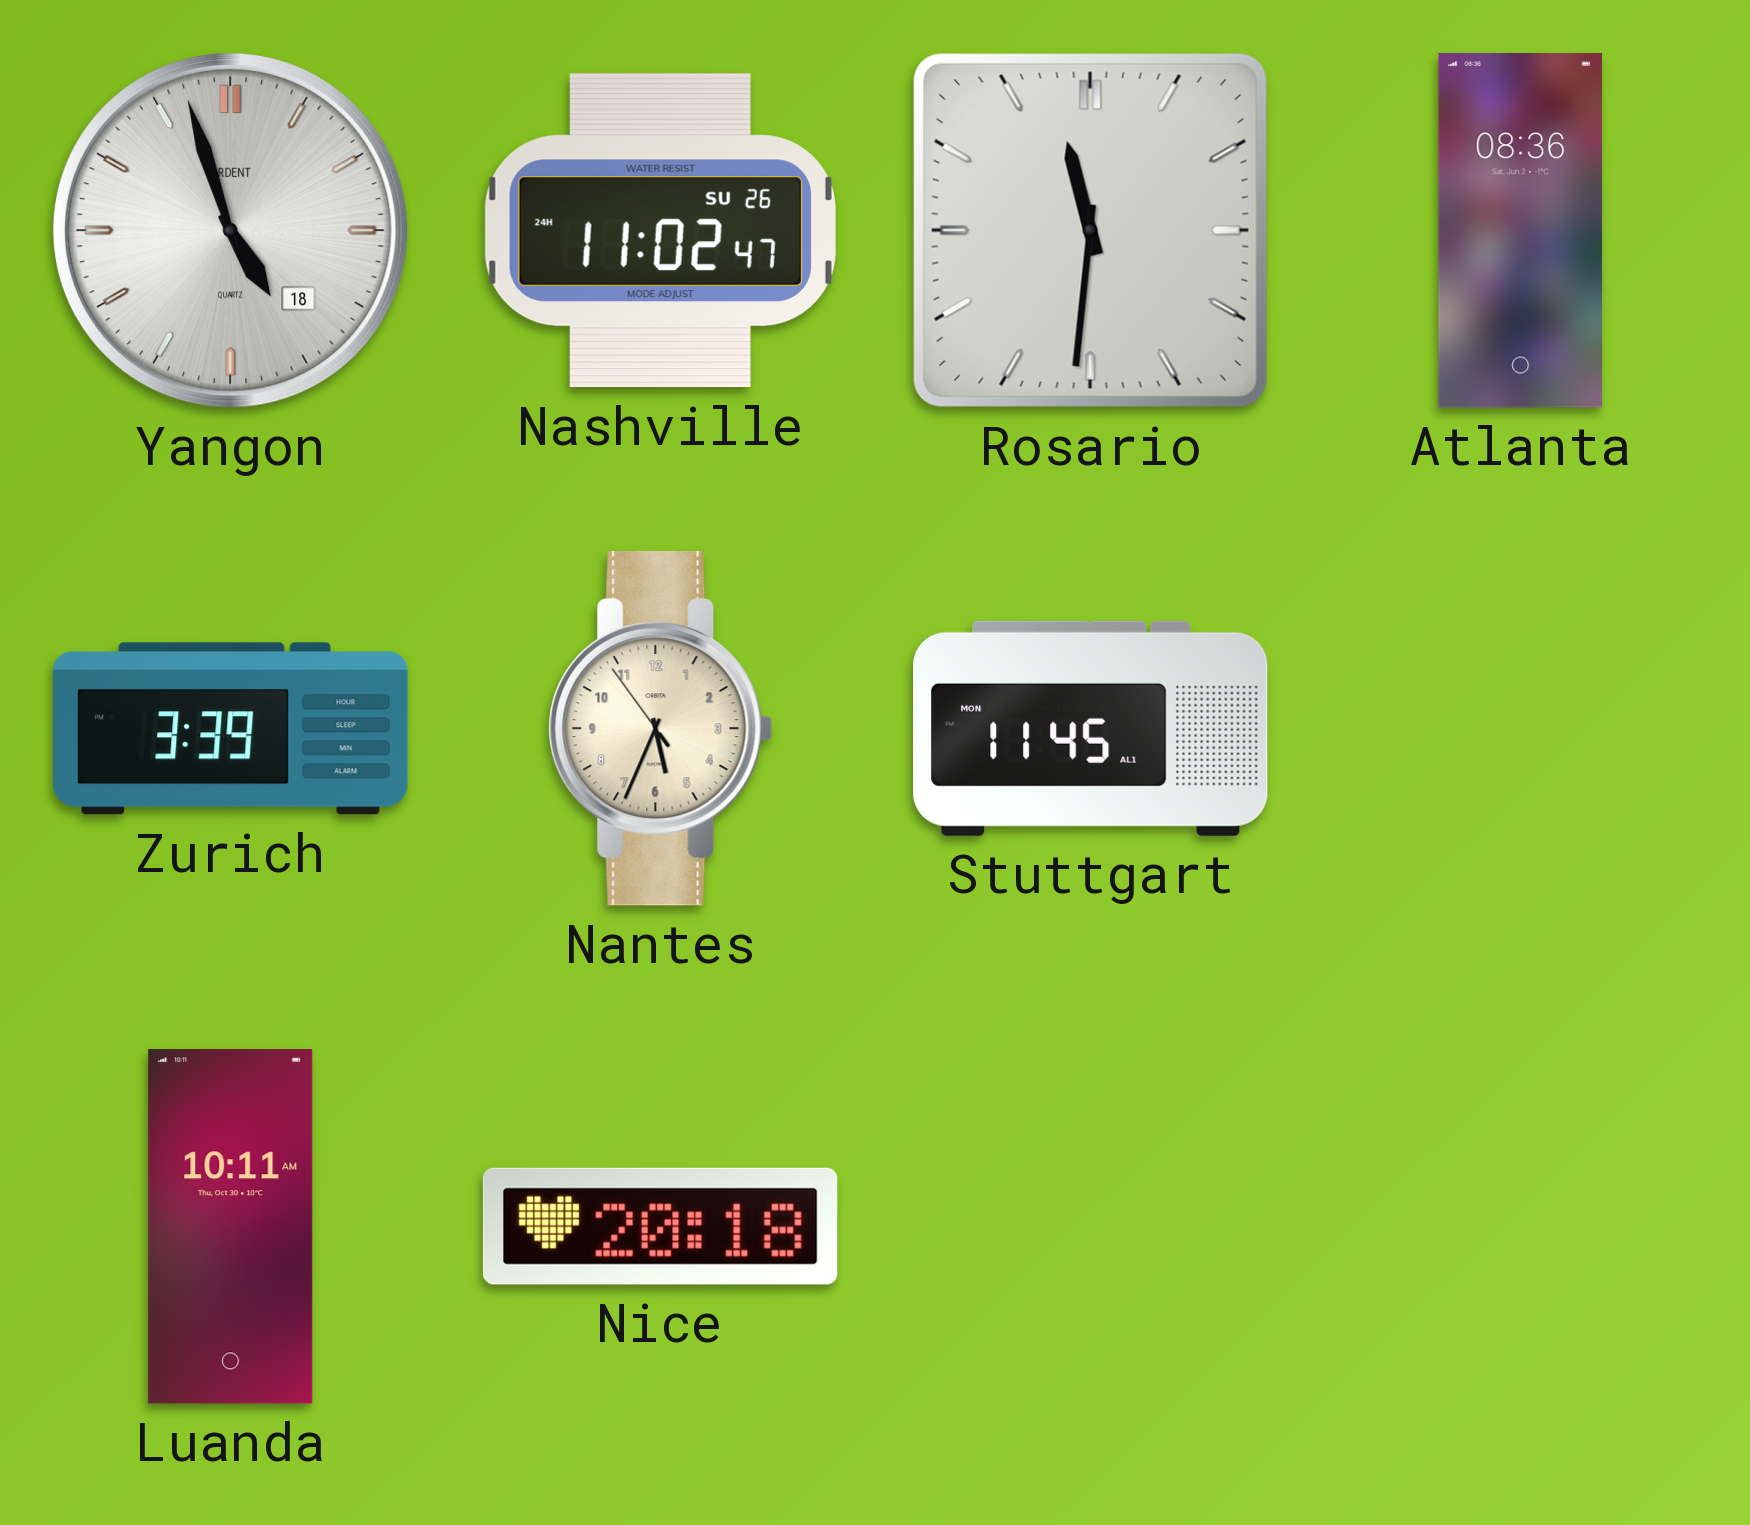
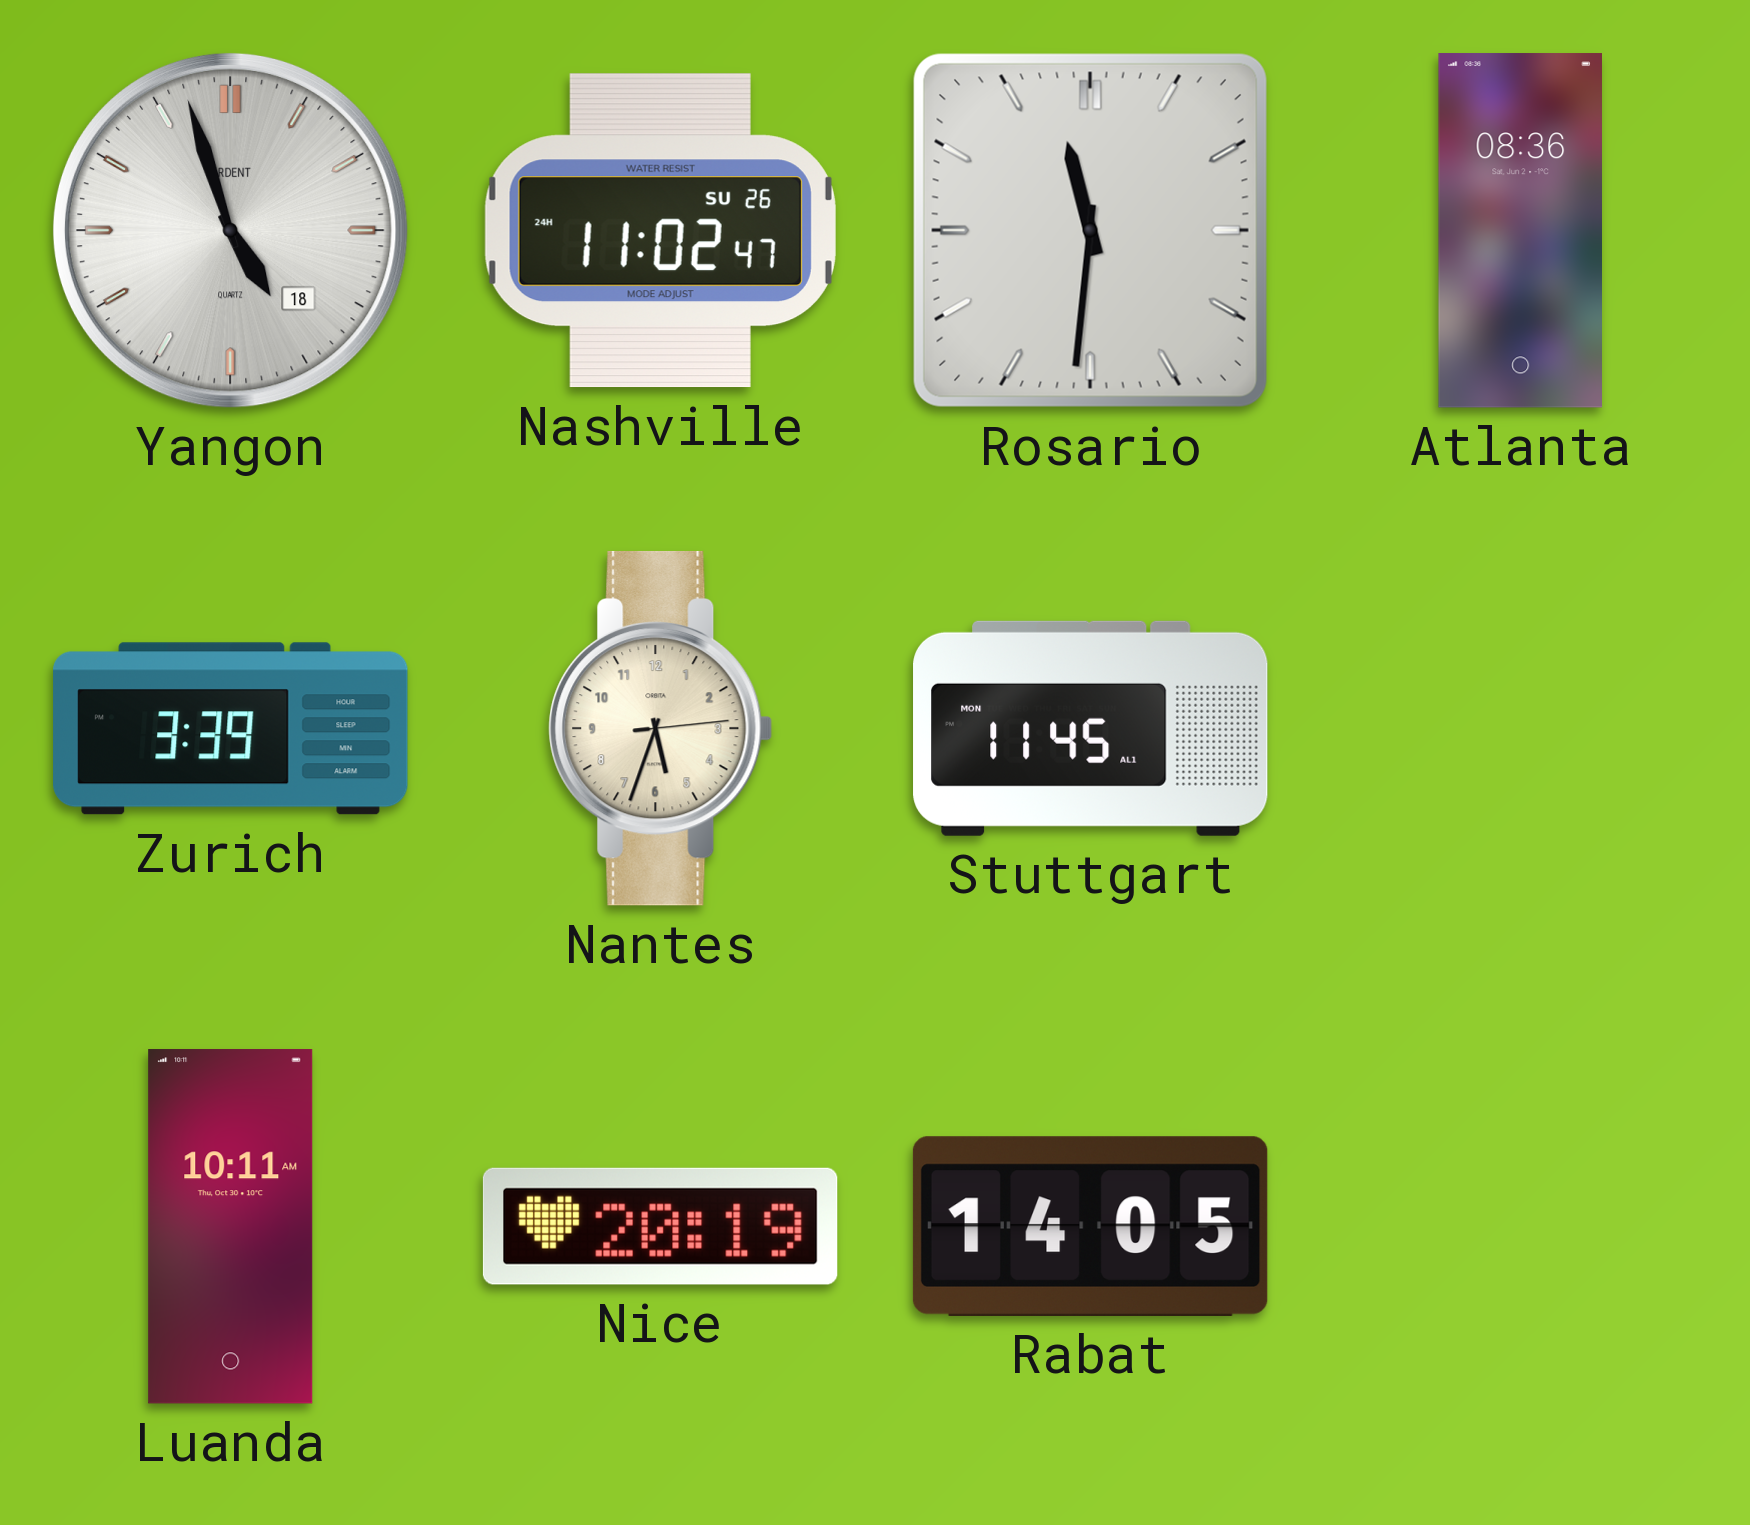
Nantes: 5:33:54 -> 5:33:14
Nice: 20:18 -> 20:19
Rabat: none -> 14:05
